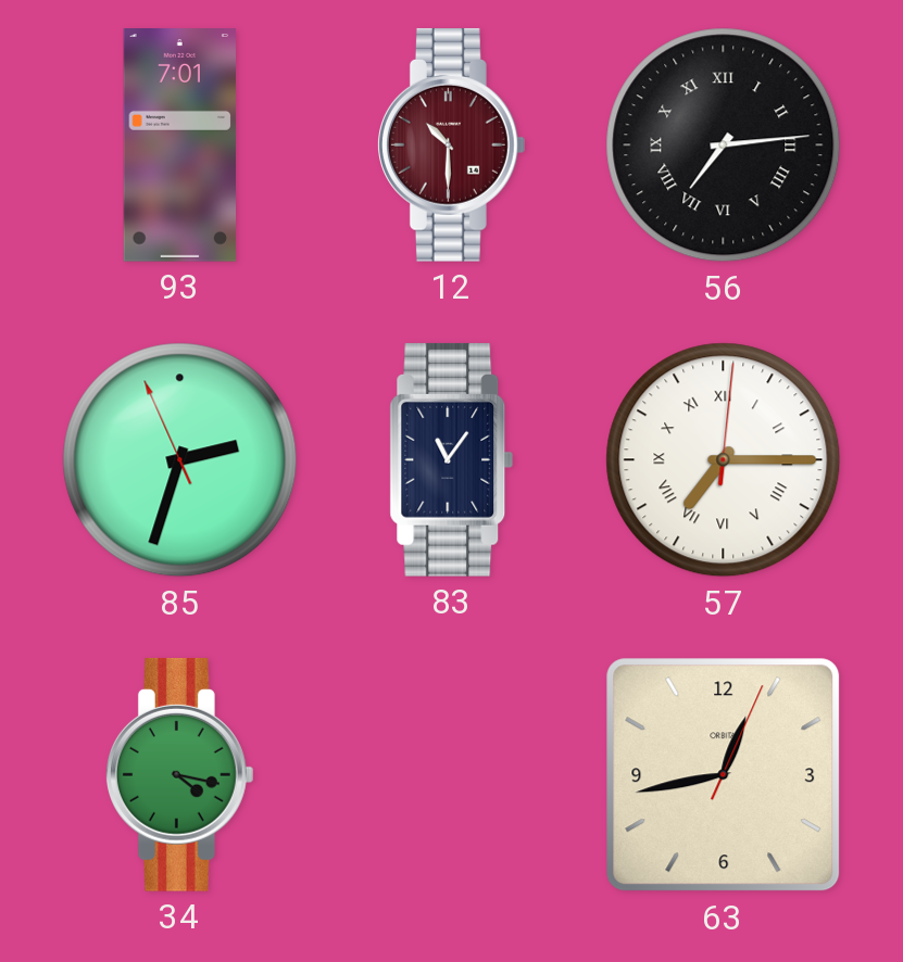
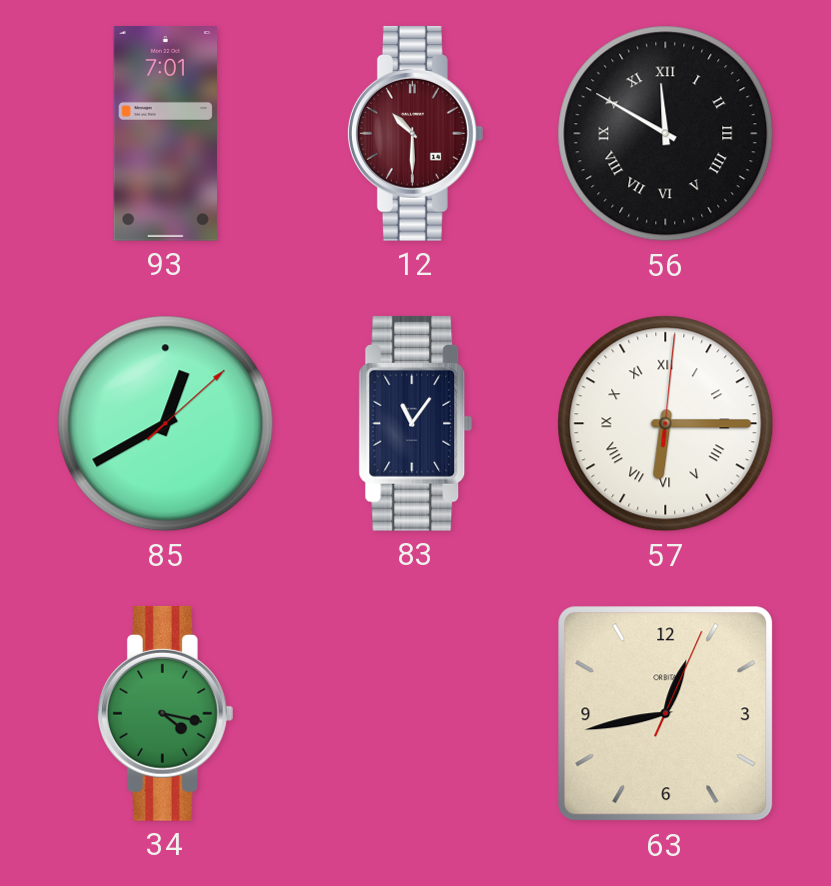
56: 7:14 -> 11:50
85: 2:32 -> 12:40
57: 7:15 -> 6:15
